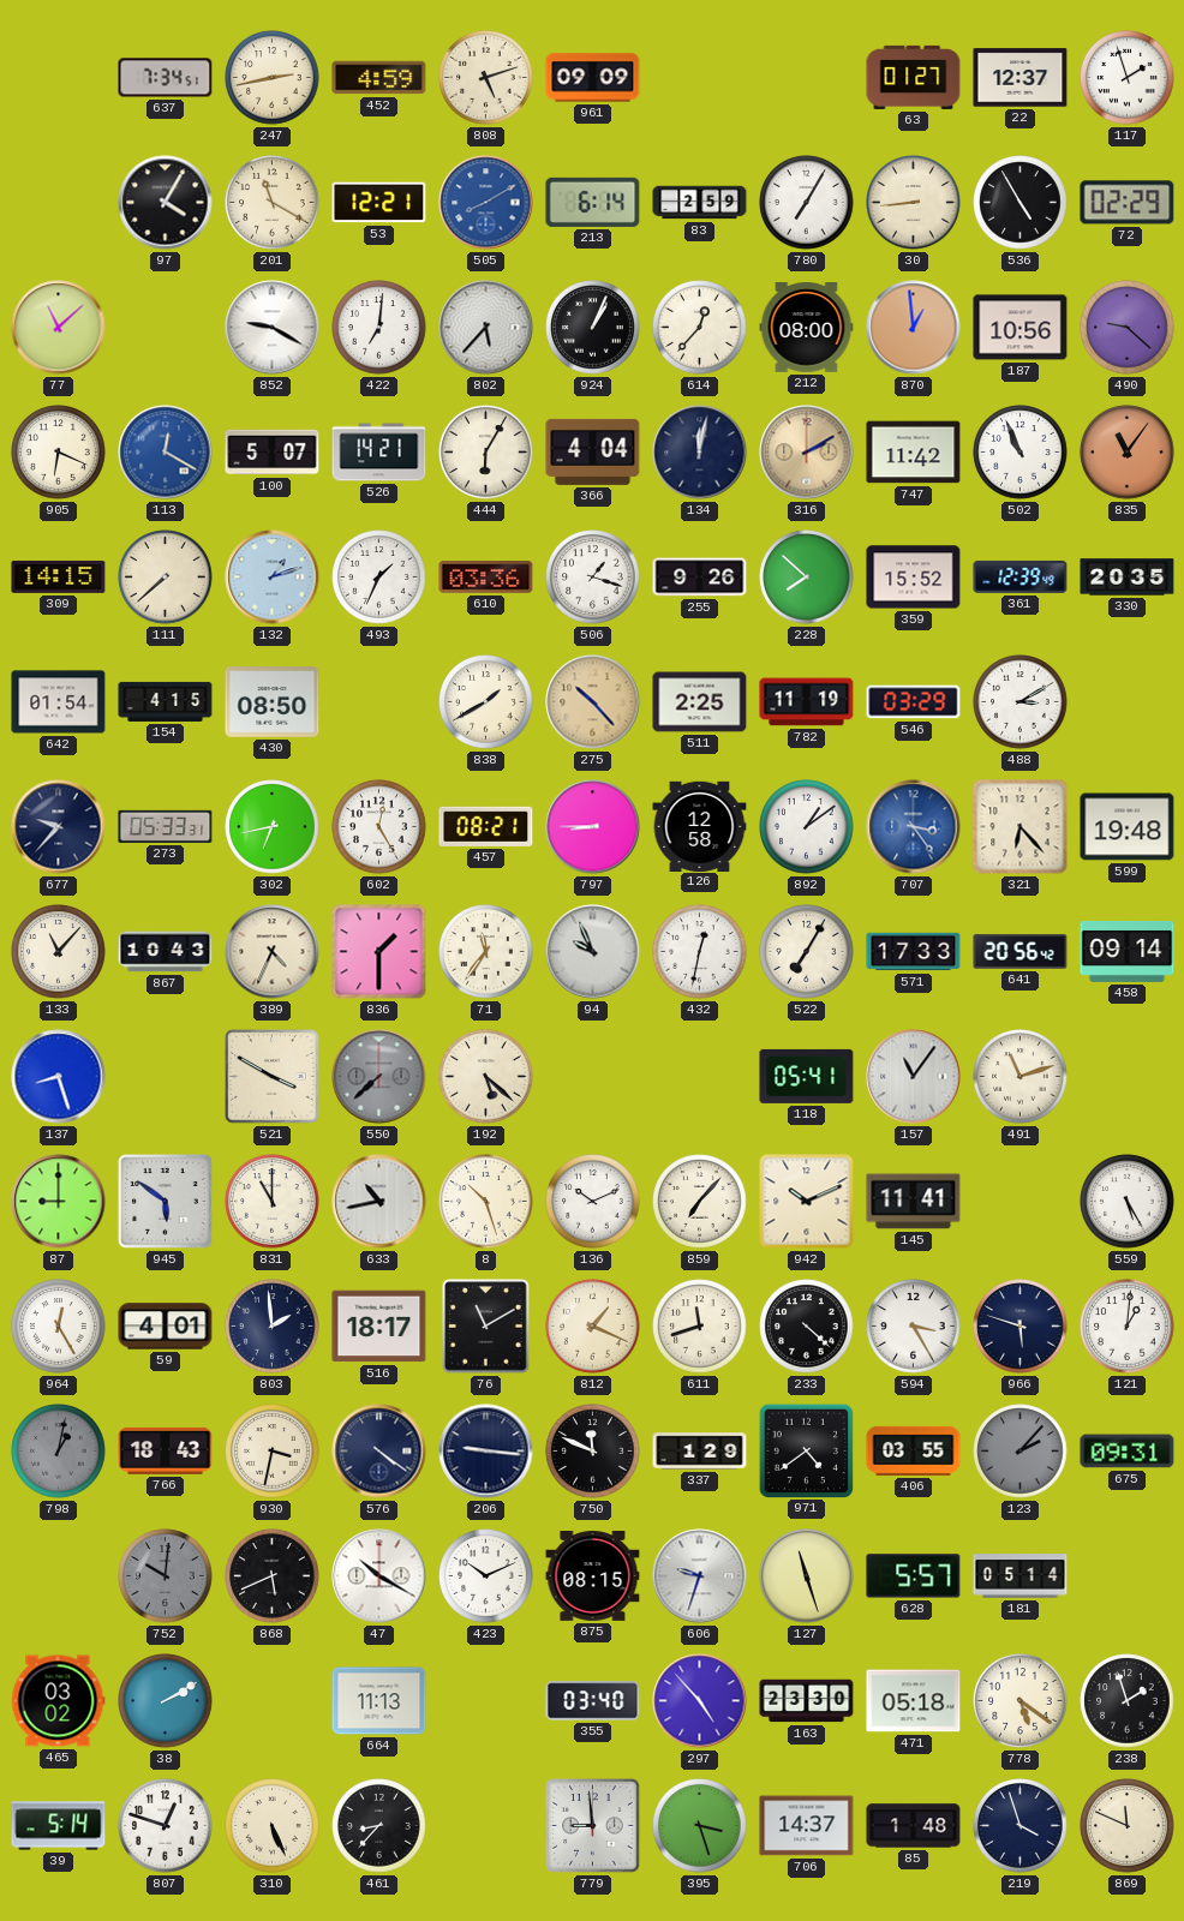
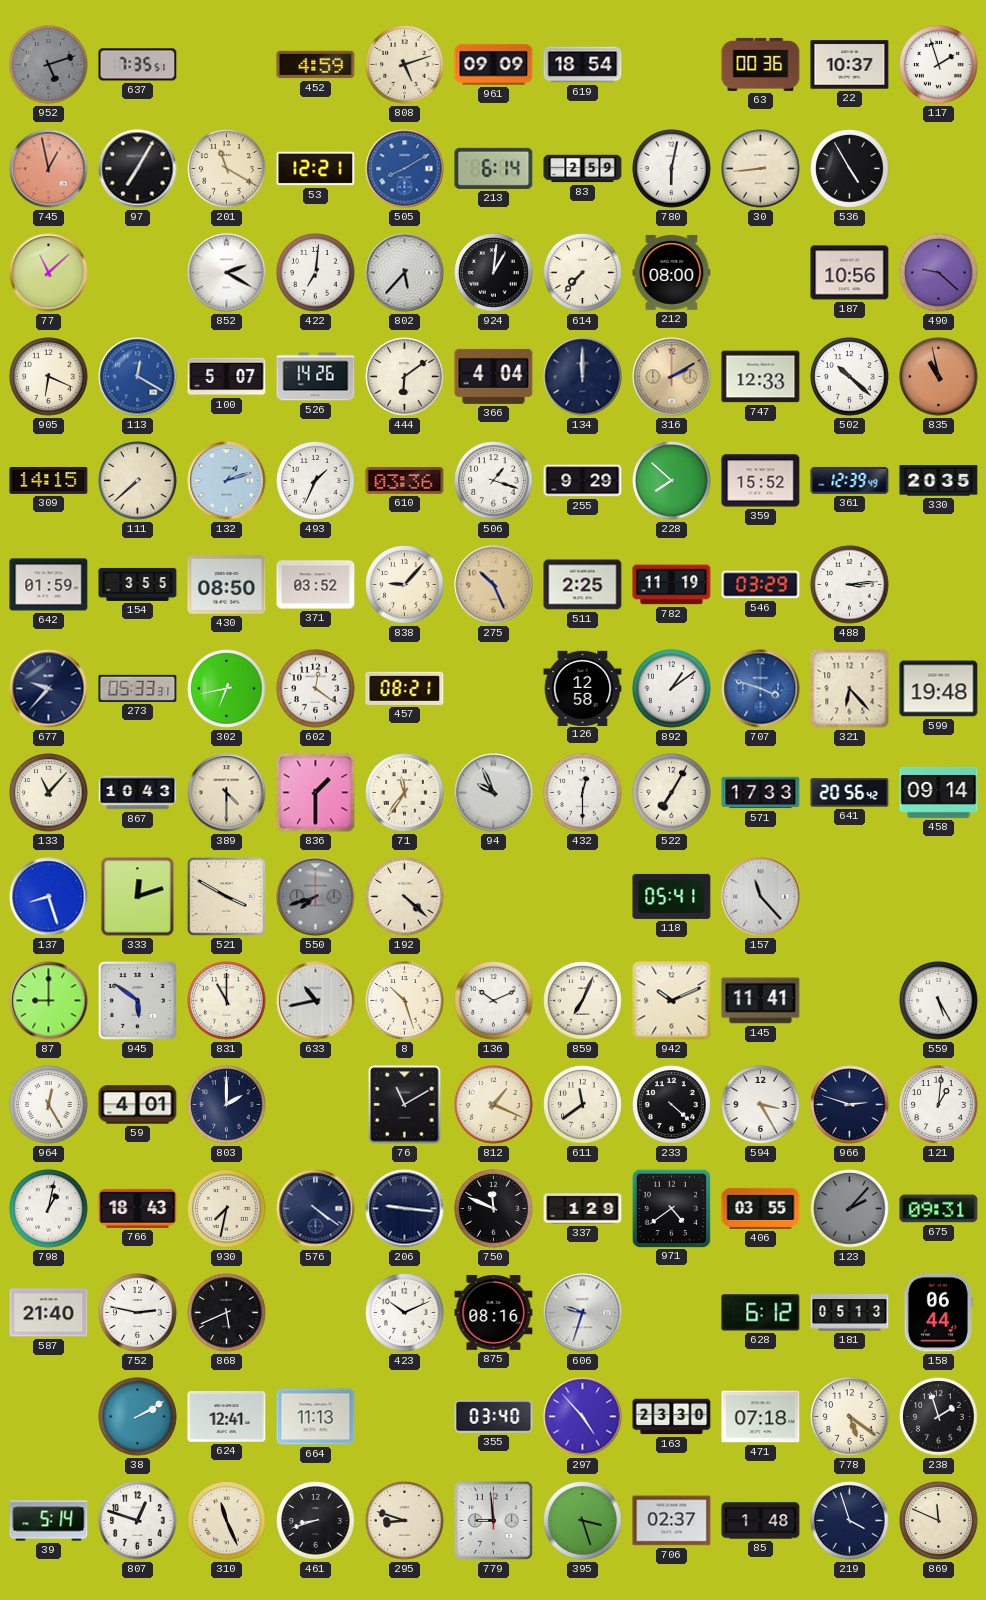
952: none -> 5:12
637: 7:34 -> 7:35
247: 2:43 -> none
619: none -> 18:54
63: 01:27 -> 00:36
22: 12:37 -> 10:37
745: none -> 12:58
97: 4:05 -> 7:05
780: 7:05 -> 6:02
72: 02:29 -> none
852: 9:20 -> 2:20
924: 1:04 -> 1:01
614: 12:37 -> 7:37
870: 12:59 -> none
526: 14:21 -> 14:26
444: 6:05 -> 6:09
134: 12:02 -> 12:00
747: 11:42 -> 12:33
502: 10:56 -> 10:22
835: 11:06 -> 10:58
255: 9:26 -> 9:29
642: 01:54 -> 01:59
154: 4:15 -> 3:55
371: none -> 03:52
838: 1:40 -> 9:07
275: 10:23 -> 10:26
488: 3:10 -> 3:14
602: 12:25 -> 12:21
797: 8:45 -> none
707: 3:24 -> 3:48
389: 4:34 -> 4:30
432: 12:32 -> 12:30
333: none -> 12:12
550: 7:38 -> 7:42
192: 5:22 -> 4:22
157: 11:06 -> 11:23
491: 11:12 -> none
859: 7:07 -> 7:04
803: 1:59 -> 2:00
516: 18:17 -> none
611: 11:42 -> 11:39
966: 5:48 -> 2:48
798 dial: grey -> white
930: 3:32 -> 7:32
587: none -> 21:40
752: 10:01 -> 2:47
752 dial: grey -> white
47: 10:20 -> none
875: 08:15 -> 08:16
127: 11:27 -> none
628: 5:57 -> 6:12
181: 05:14 -> 05:13
158: none -> 06:44
465: 03:02 -> none
624: none -> 12:41
471: 05:18 -> 07:18
310: 5:26 -> 11:26
461: 8:37 -> 8:42
295: none -> 8:48
706: 14:37 -> 02:37
